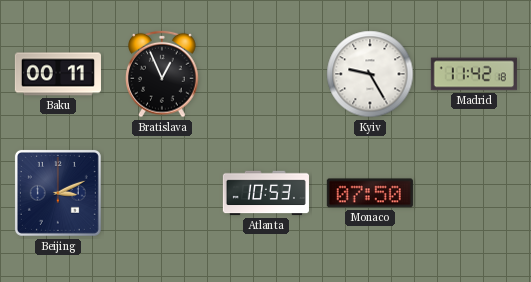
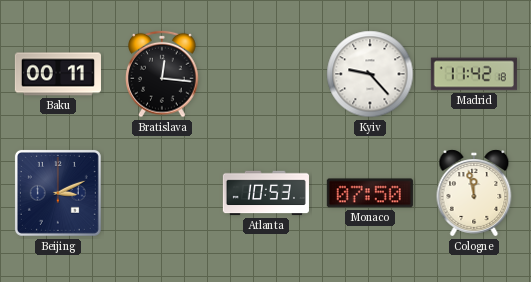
Bratislava: 12:56 -> 12:16
Kyiv: 9:25 -> 9:23
Cologne: none -> 11:58
